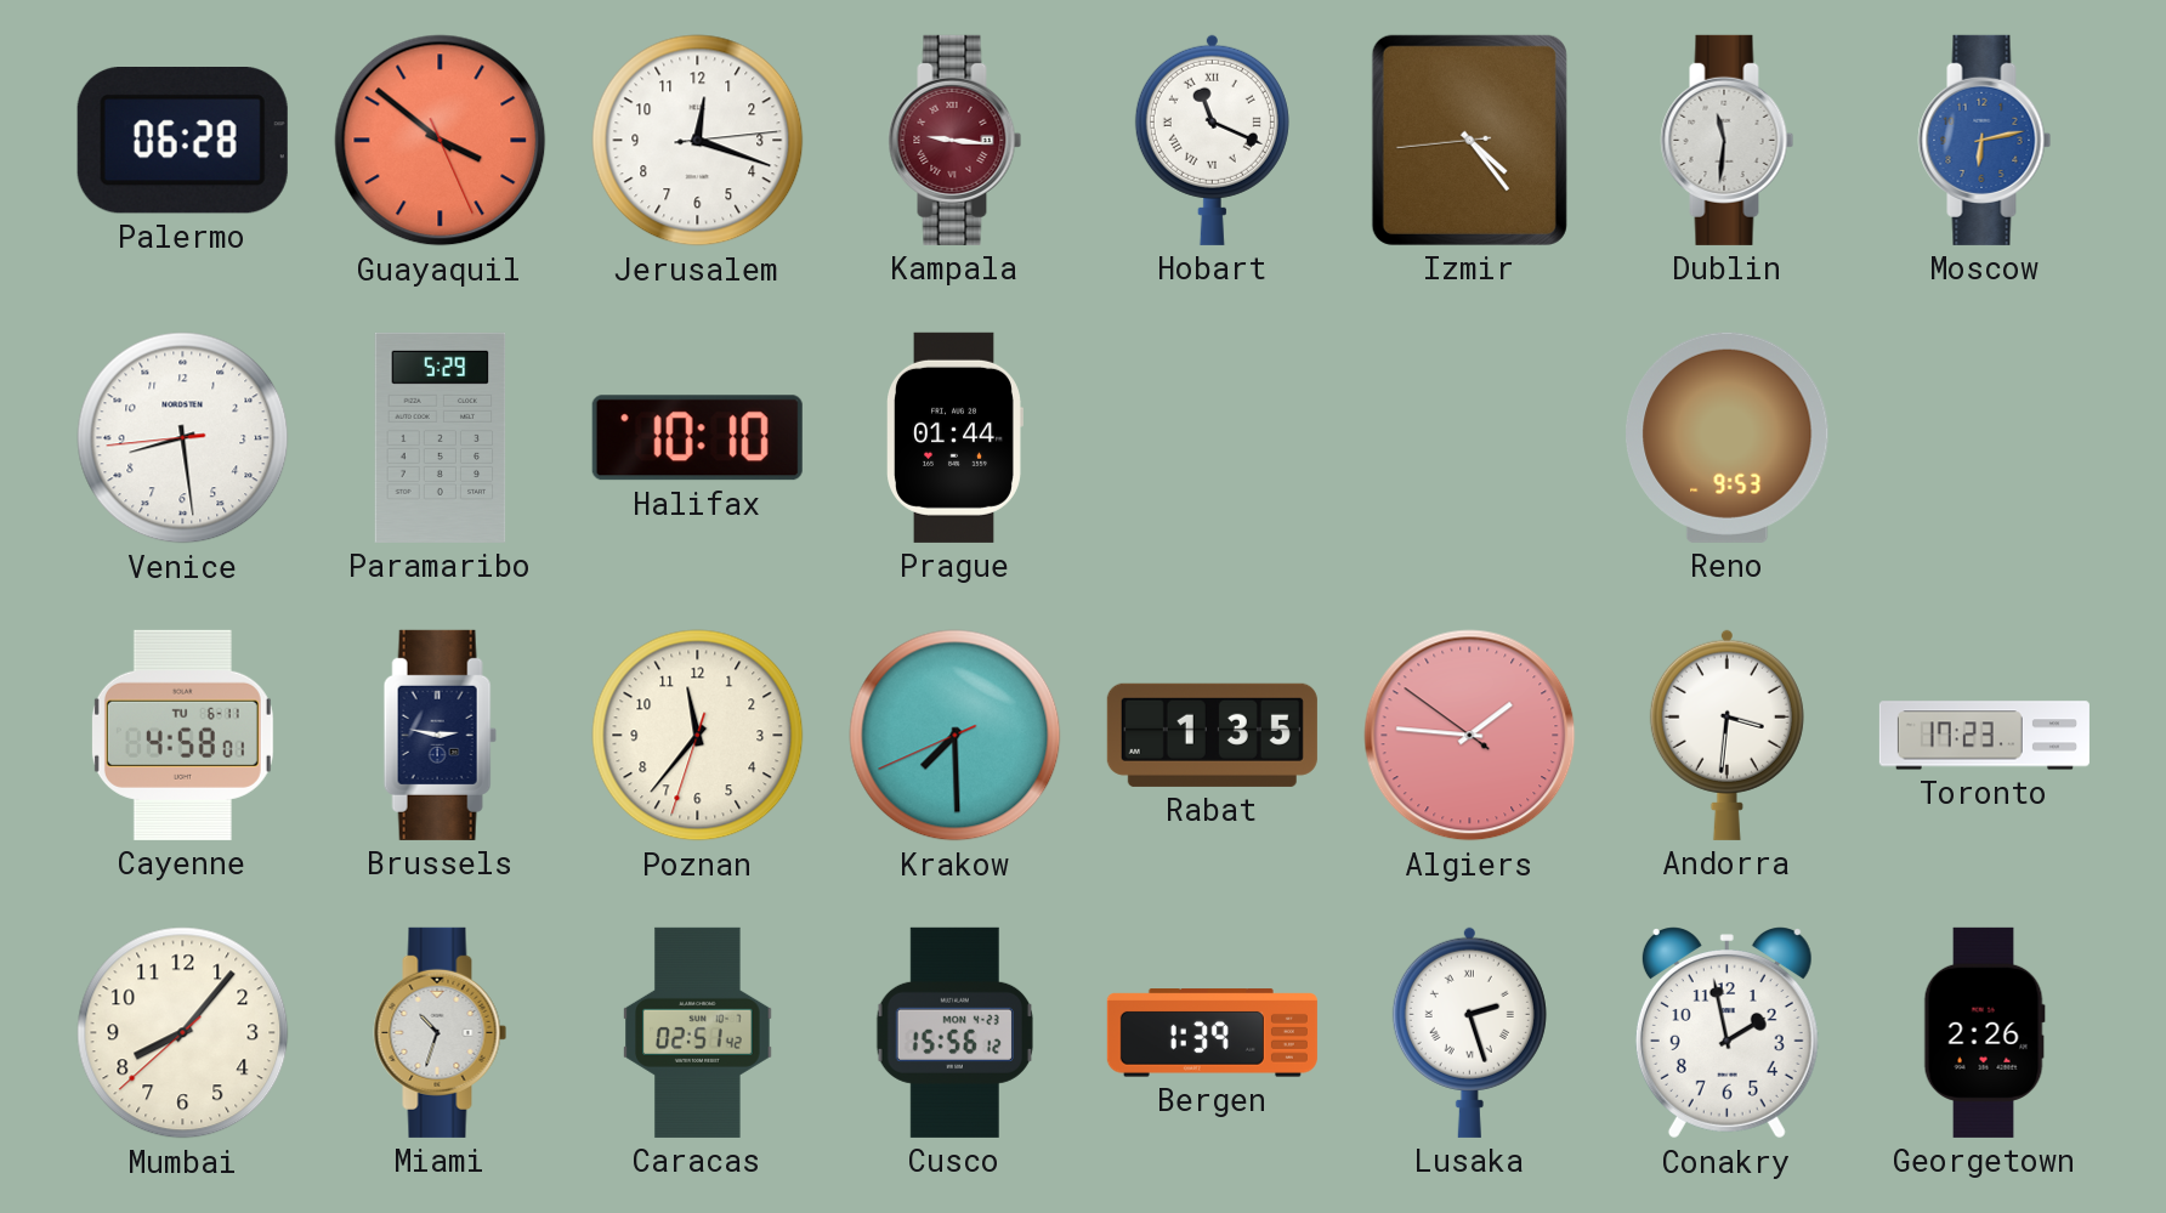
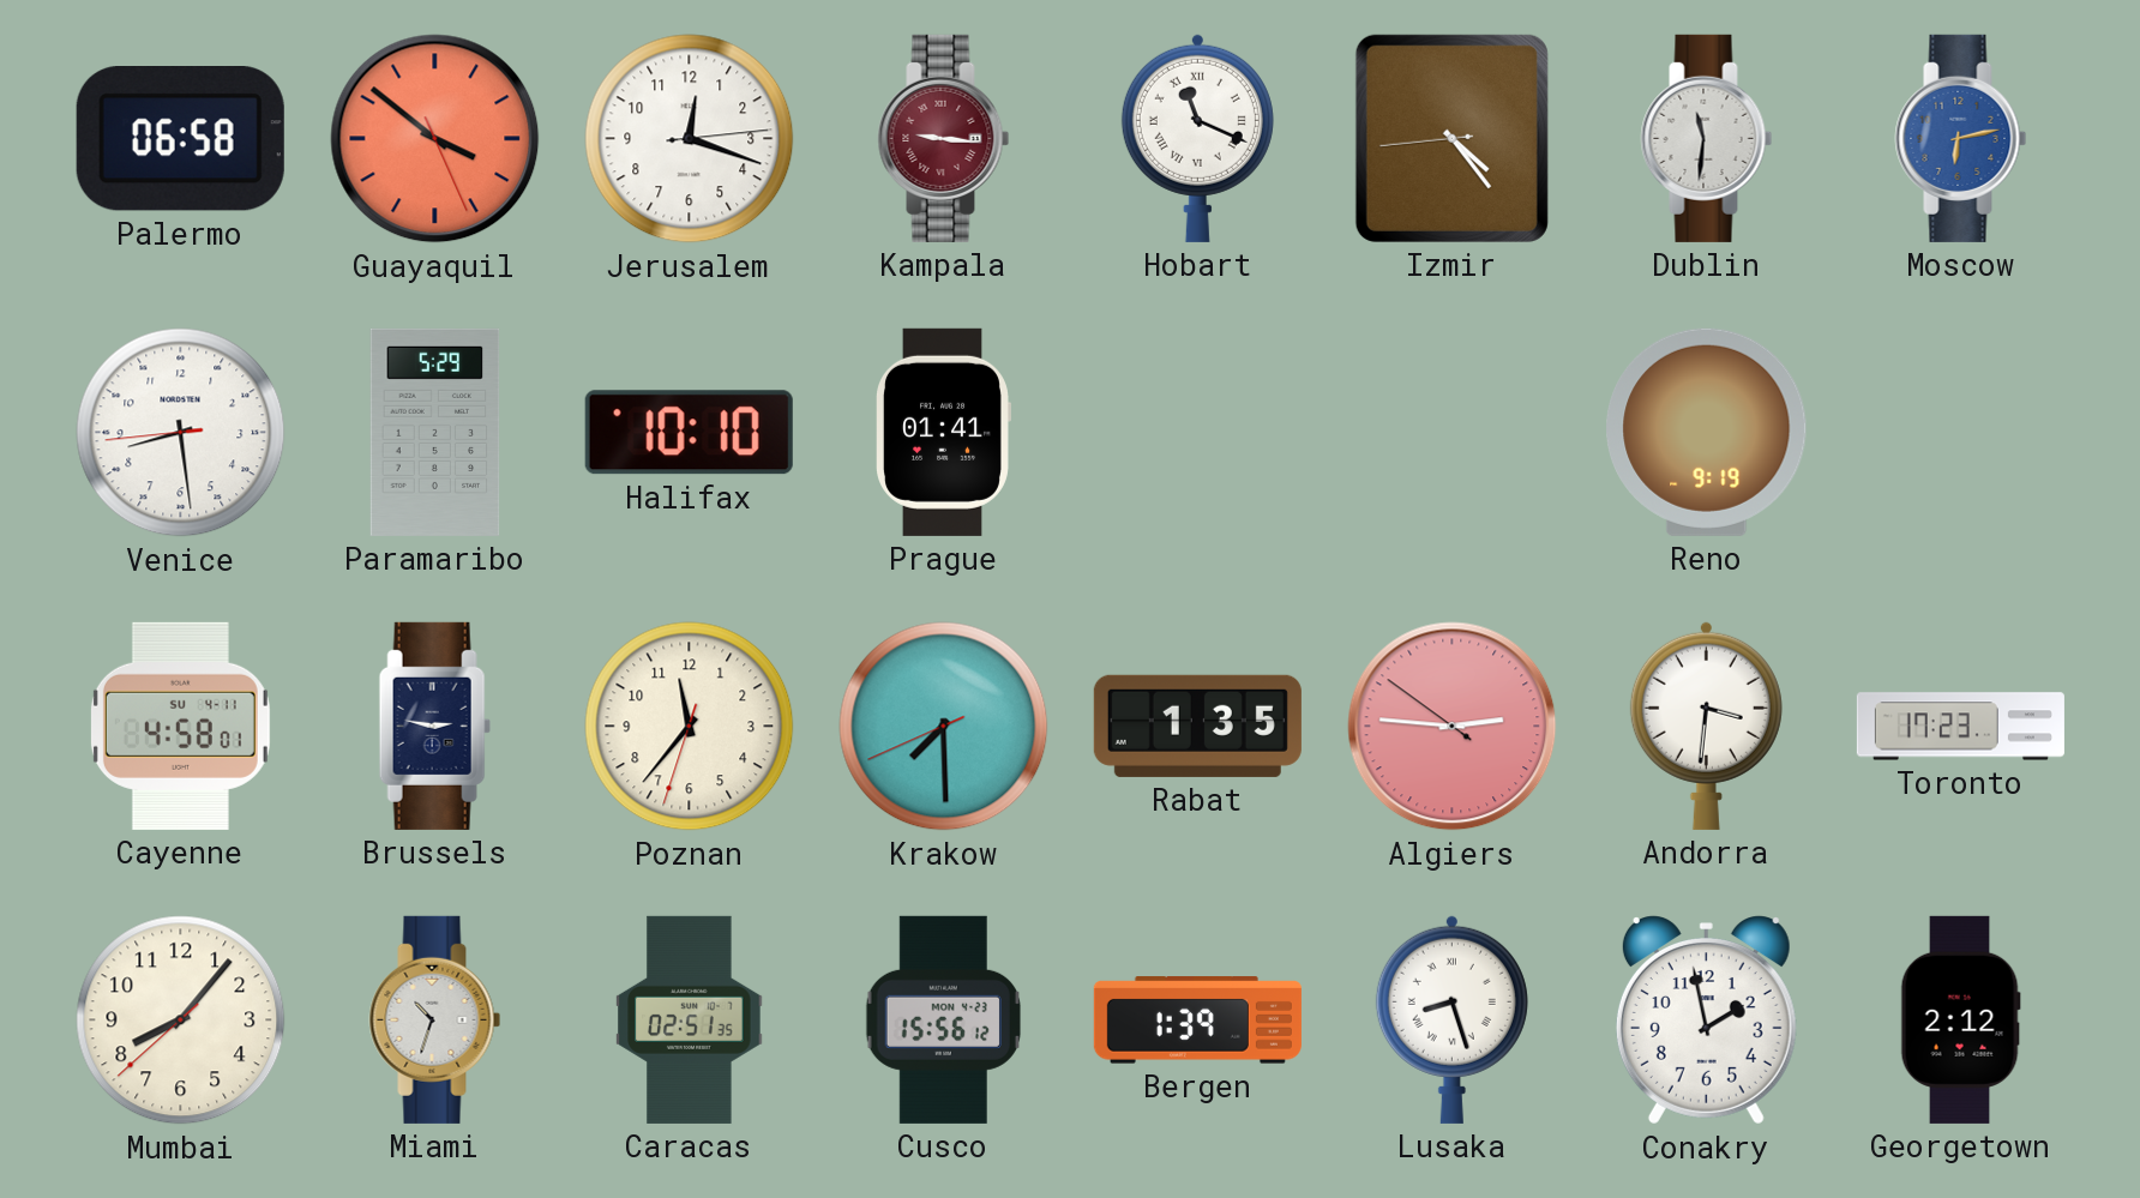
Palermo: 06:28 -> 06:58
Prague: 01:44 -> 01:41
Reno: 9:53 -> 9:19
Cayenne date: TU 6-11 -> SU 4-11
Algiers: 1:45 -> 2:45
Caracas: 02:51:42 -> 02:51:35
Lusaka: 2:27 -> 8:27
Georgetown: 2:26 -> 2:12
